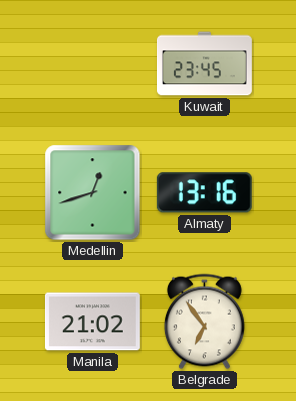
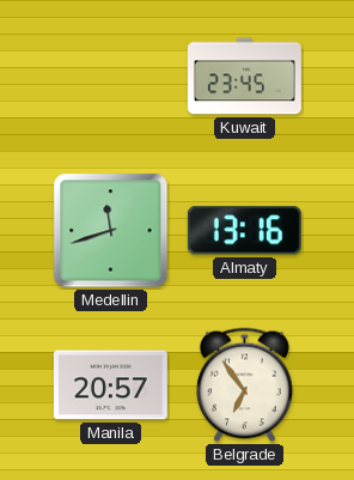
Medellin: 12:42 -> 11:42
Manila: 21:02 -> 20:57
